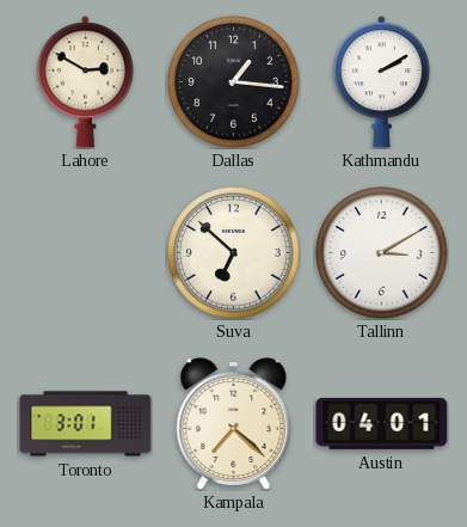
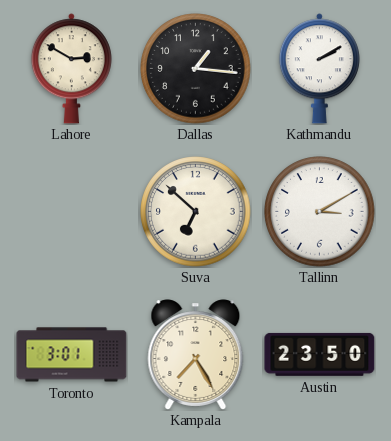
Kampala: 7:22 -> 7:25
Austin: 04:01 -> 23:50
